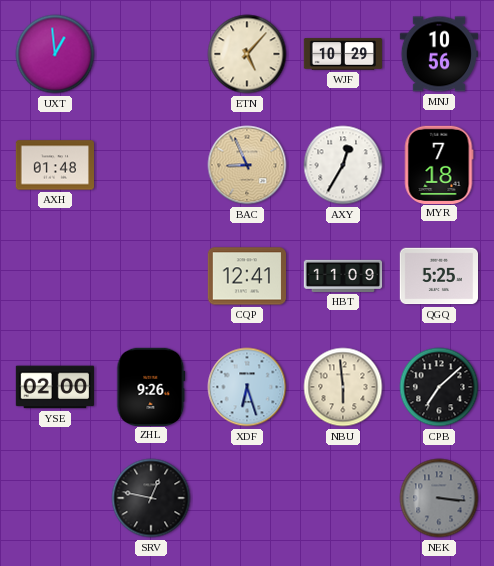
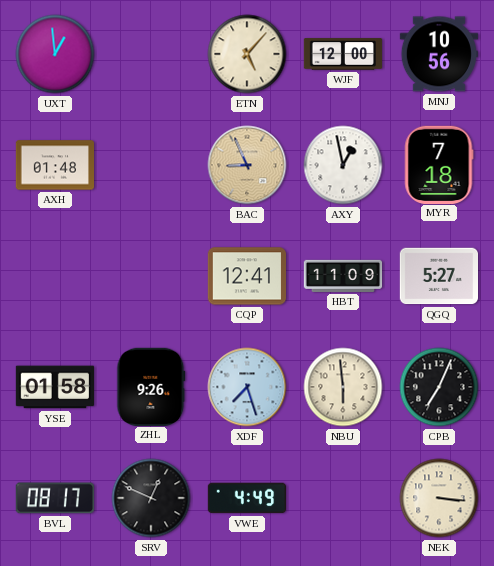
WJF: 10:29 -> 12:00
AXY: 12:35 -> 12:58
QGQ: 5:25 -> 5:27
YSE: 02:00 -> 01:58
XDF: 6:27 -> 7:27
CPB: 7:08 -> 7:04
BVL: none -> 08:17
SRV: 12:47 -> 12:49
VWE: none -> 4:49
NEK dial: grey -> cream
